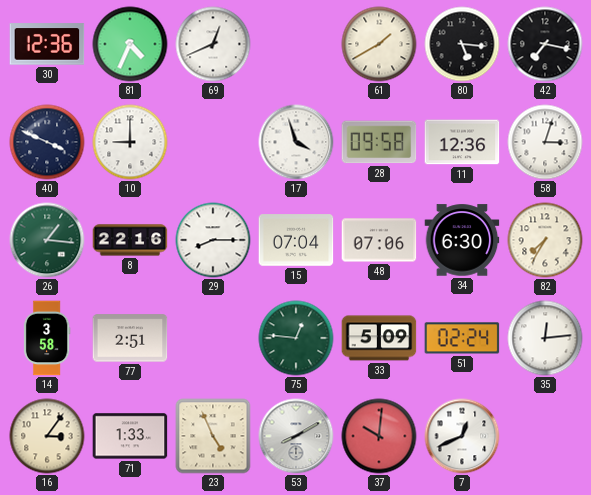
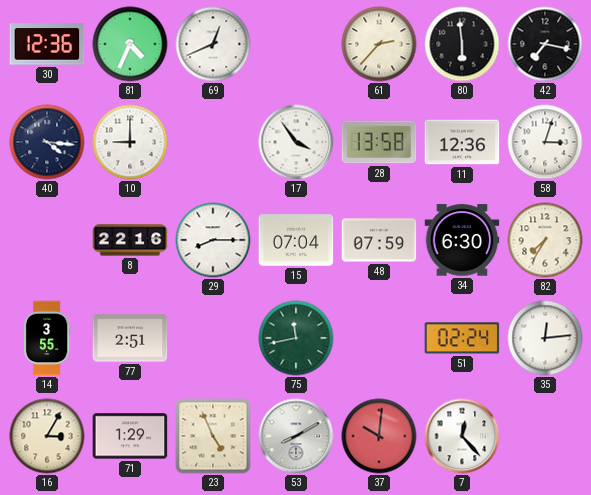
61: 1:40 -> 2:37
80: 5:16 -> 5:59
40: 3:49 -> 4:16
17: 3:57 -> 3:54
28: 09:58 -> 13:58
26: 1:16 -> none
48: 07:06 -> 07:59
14: 3:58 -> 3:55
75: 12:46 -> 11:43
33: 5:09 -> none
16: 3:06 -> 3:05
71: 1:33 -> 1:29
7: 12:41 -> 12:23
